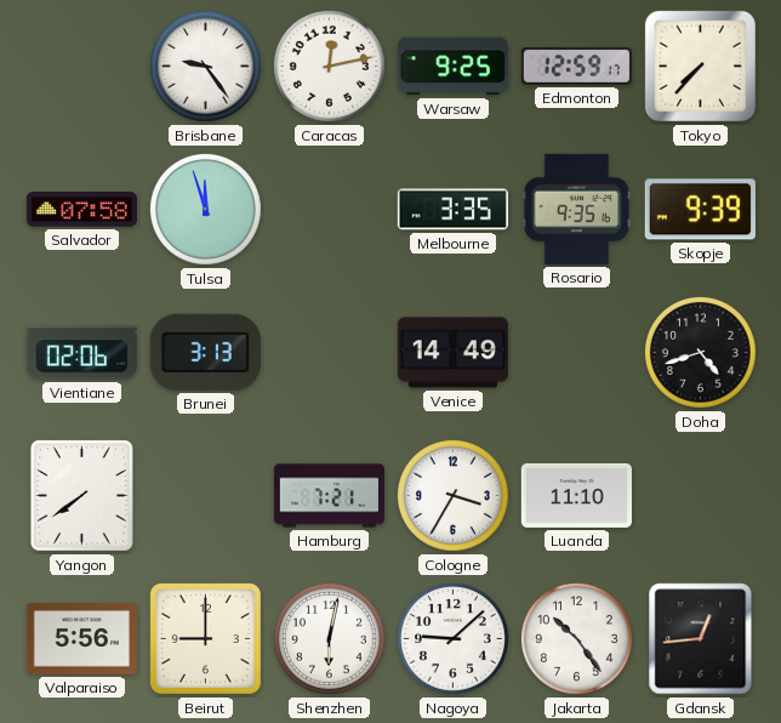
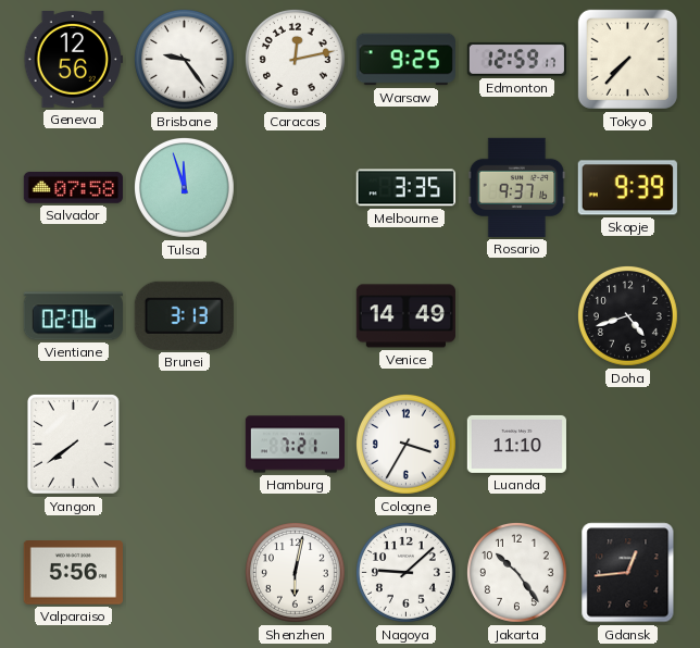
Geneva: none -> 12:56
Rosario: 9:35 -> 9:37
Beirut: 9:00 -> none
